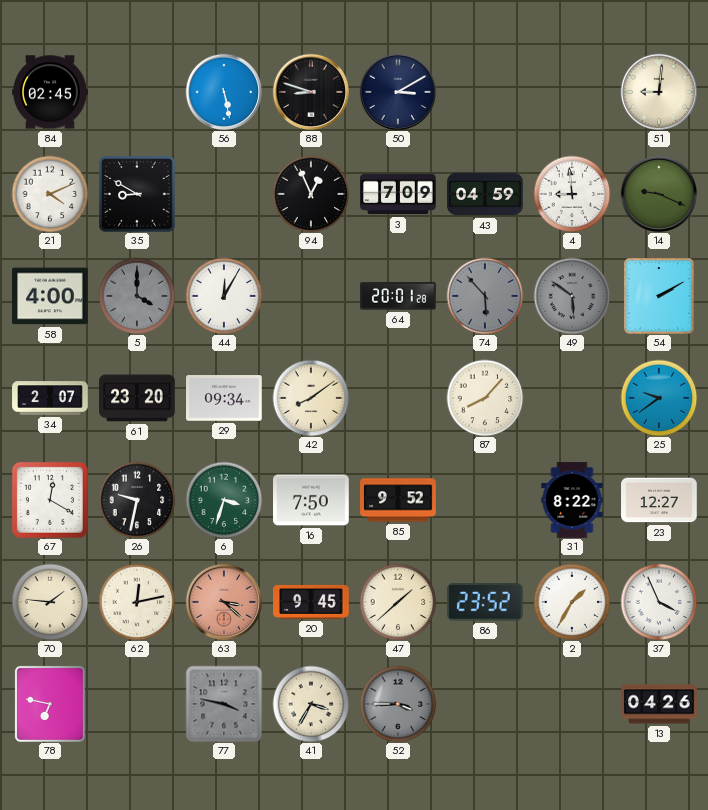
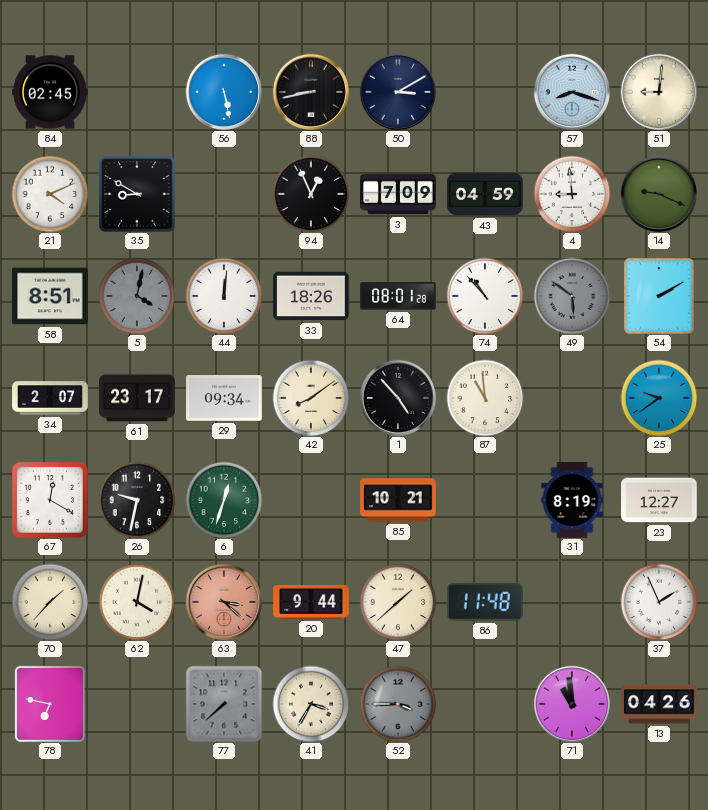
88: 8:48 -> 8:43
57: none -> 8:18
58: 4:00 -> 8:51
5: 4:00 -> 4:02
44: 12:05 -> 12:01
33: none -> 18:26
64: 20:01 -> 08:01
74: 5:53 -> 10:53
74 dial: grey -> white
61: 23:20 -> 23:17
1: none -> 4:53
87: 8:07 -> 10:59
6: 3:33 -> 12:33
16: 7:50 -> none
85: 9:52 -> 10:21
31: 8:22 -> 8:19
70: 1:46 -> 1:37
62: 12:13 -> 4:02
20: 9:45 -> 9:44
86: 23:52 -> 11:48
2: 1:35 -> none
37: 3:56 -> 1:56
77: 3:47 -> 7:38
71: none -> 10:59
